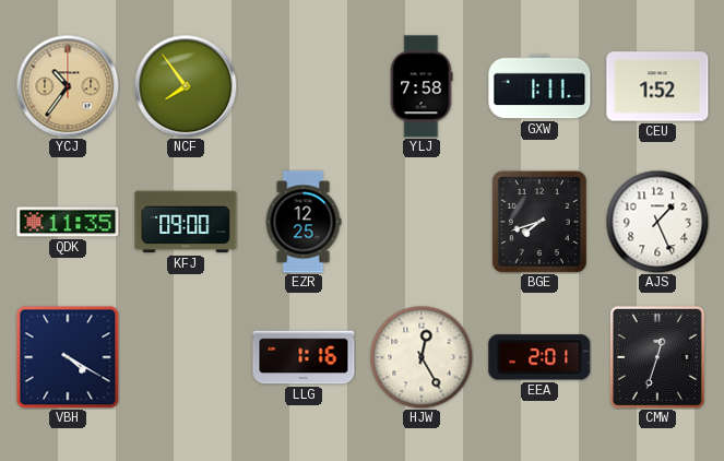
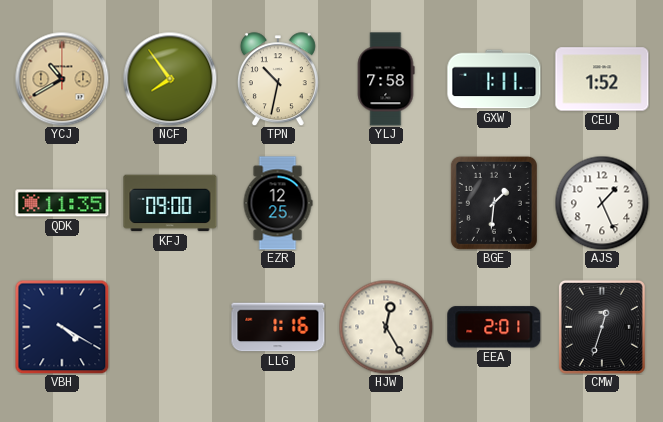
YCJ: 10:36 -> 10:40
TPN: none -> 10:32
BGE: 7:42 -> 1:31
